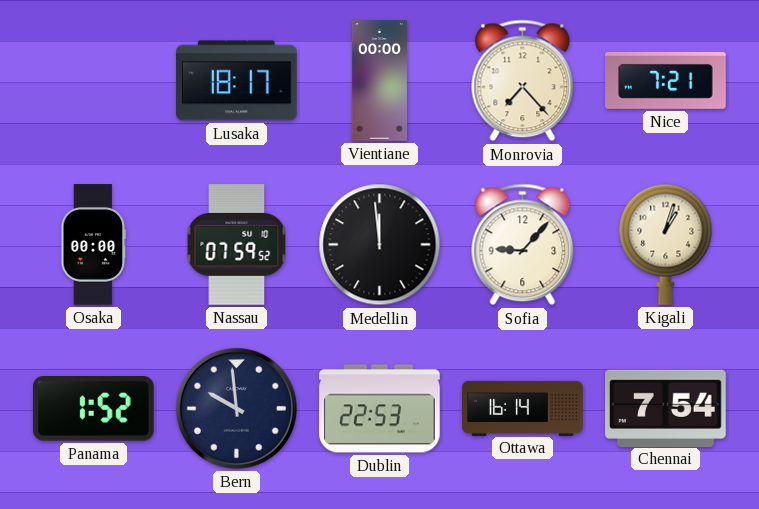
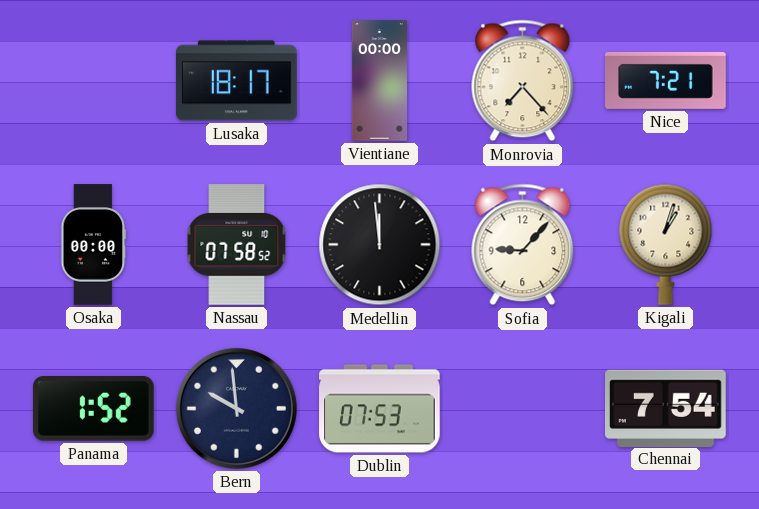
Nassau: 07:59 -> 07:58
Dublin: 22:53 -> 07:53
Ottawa: 16:14 -> none
